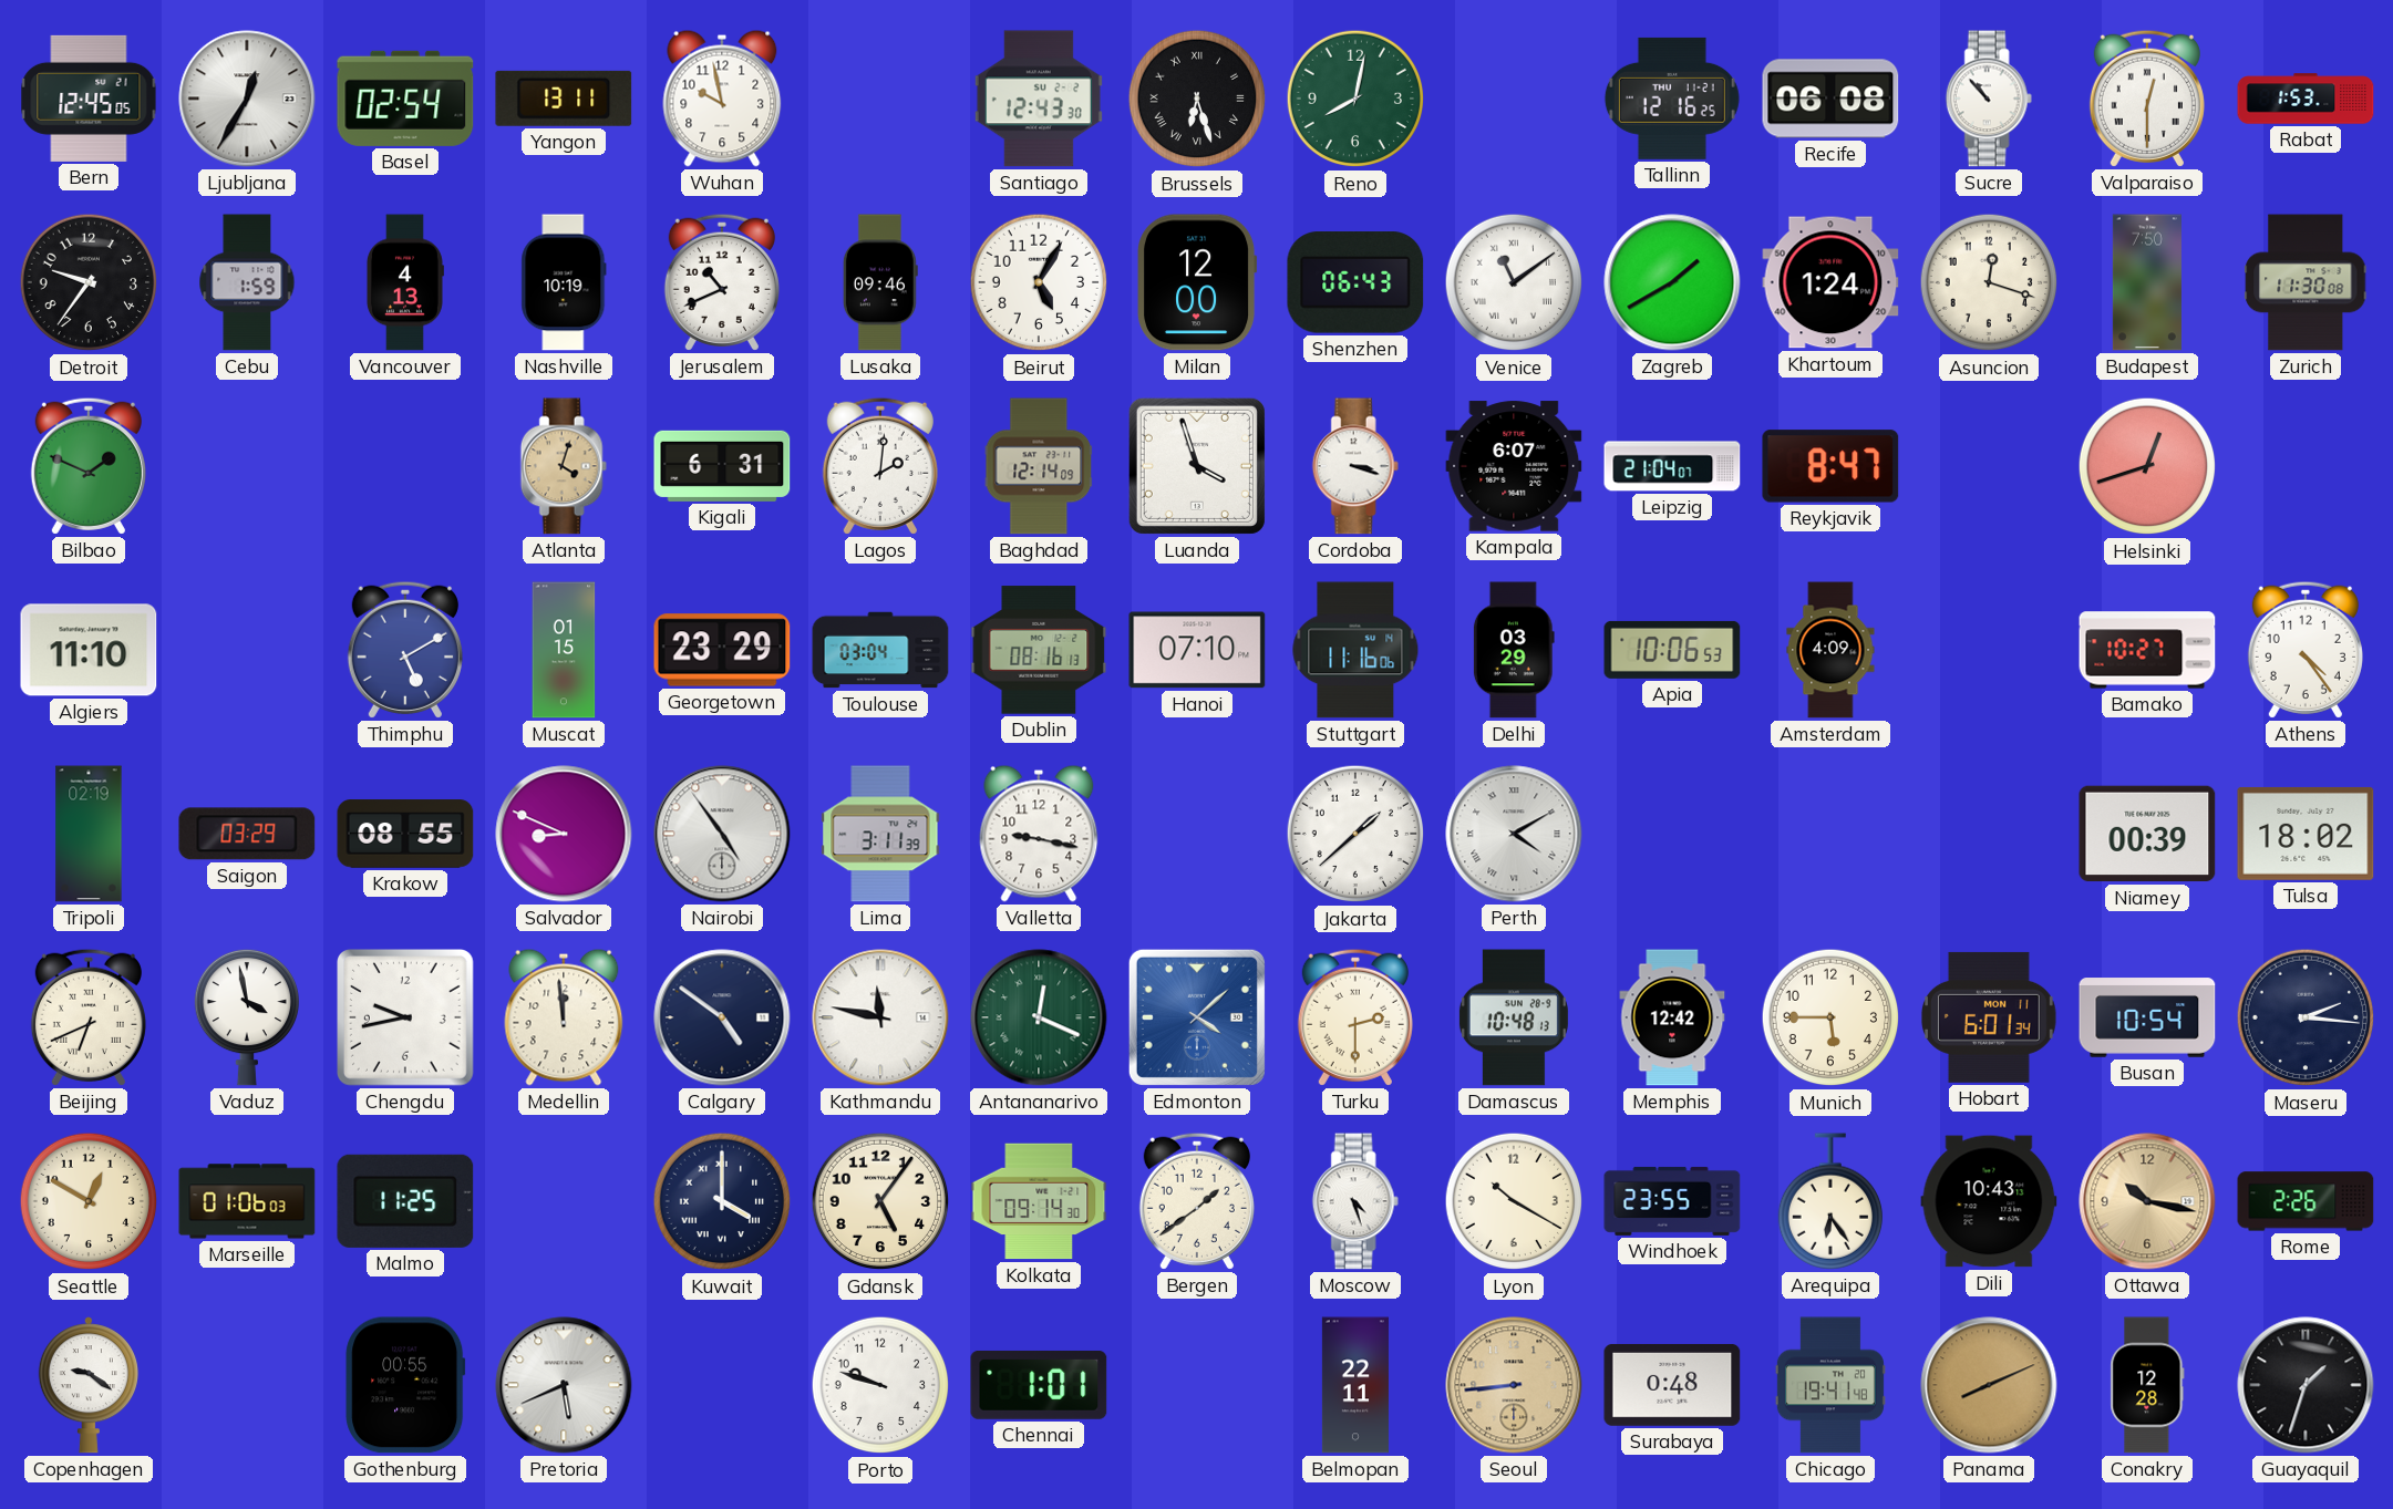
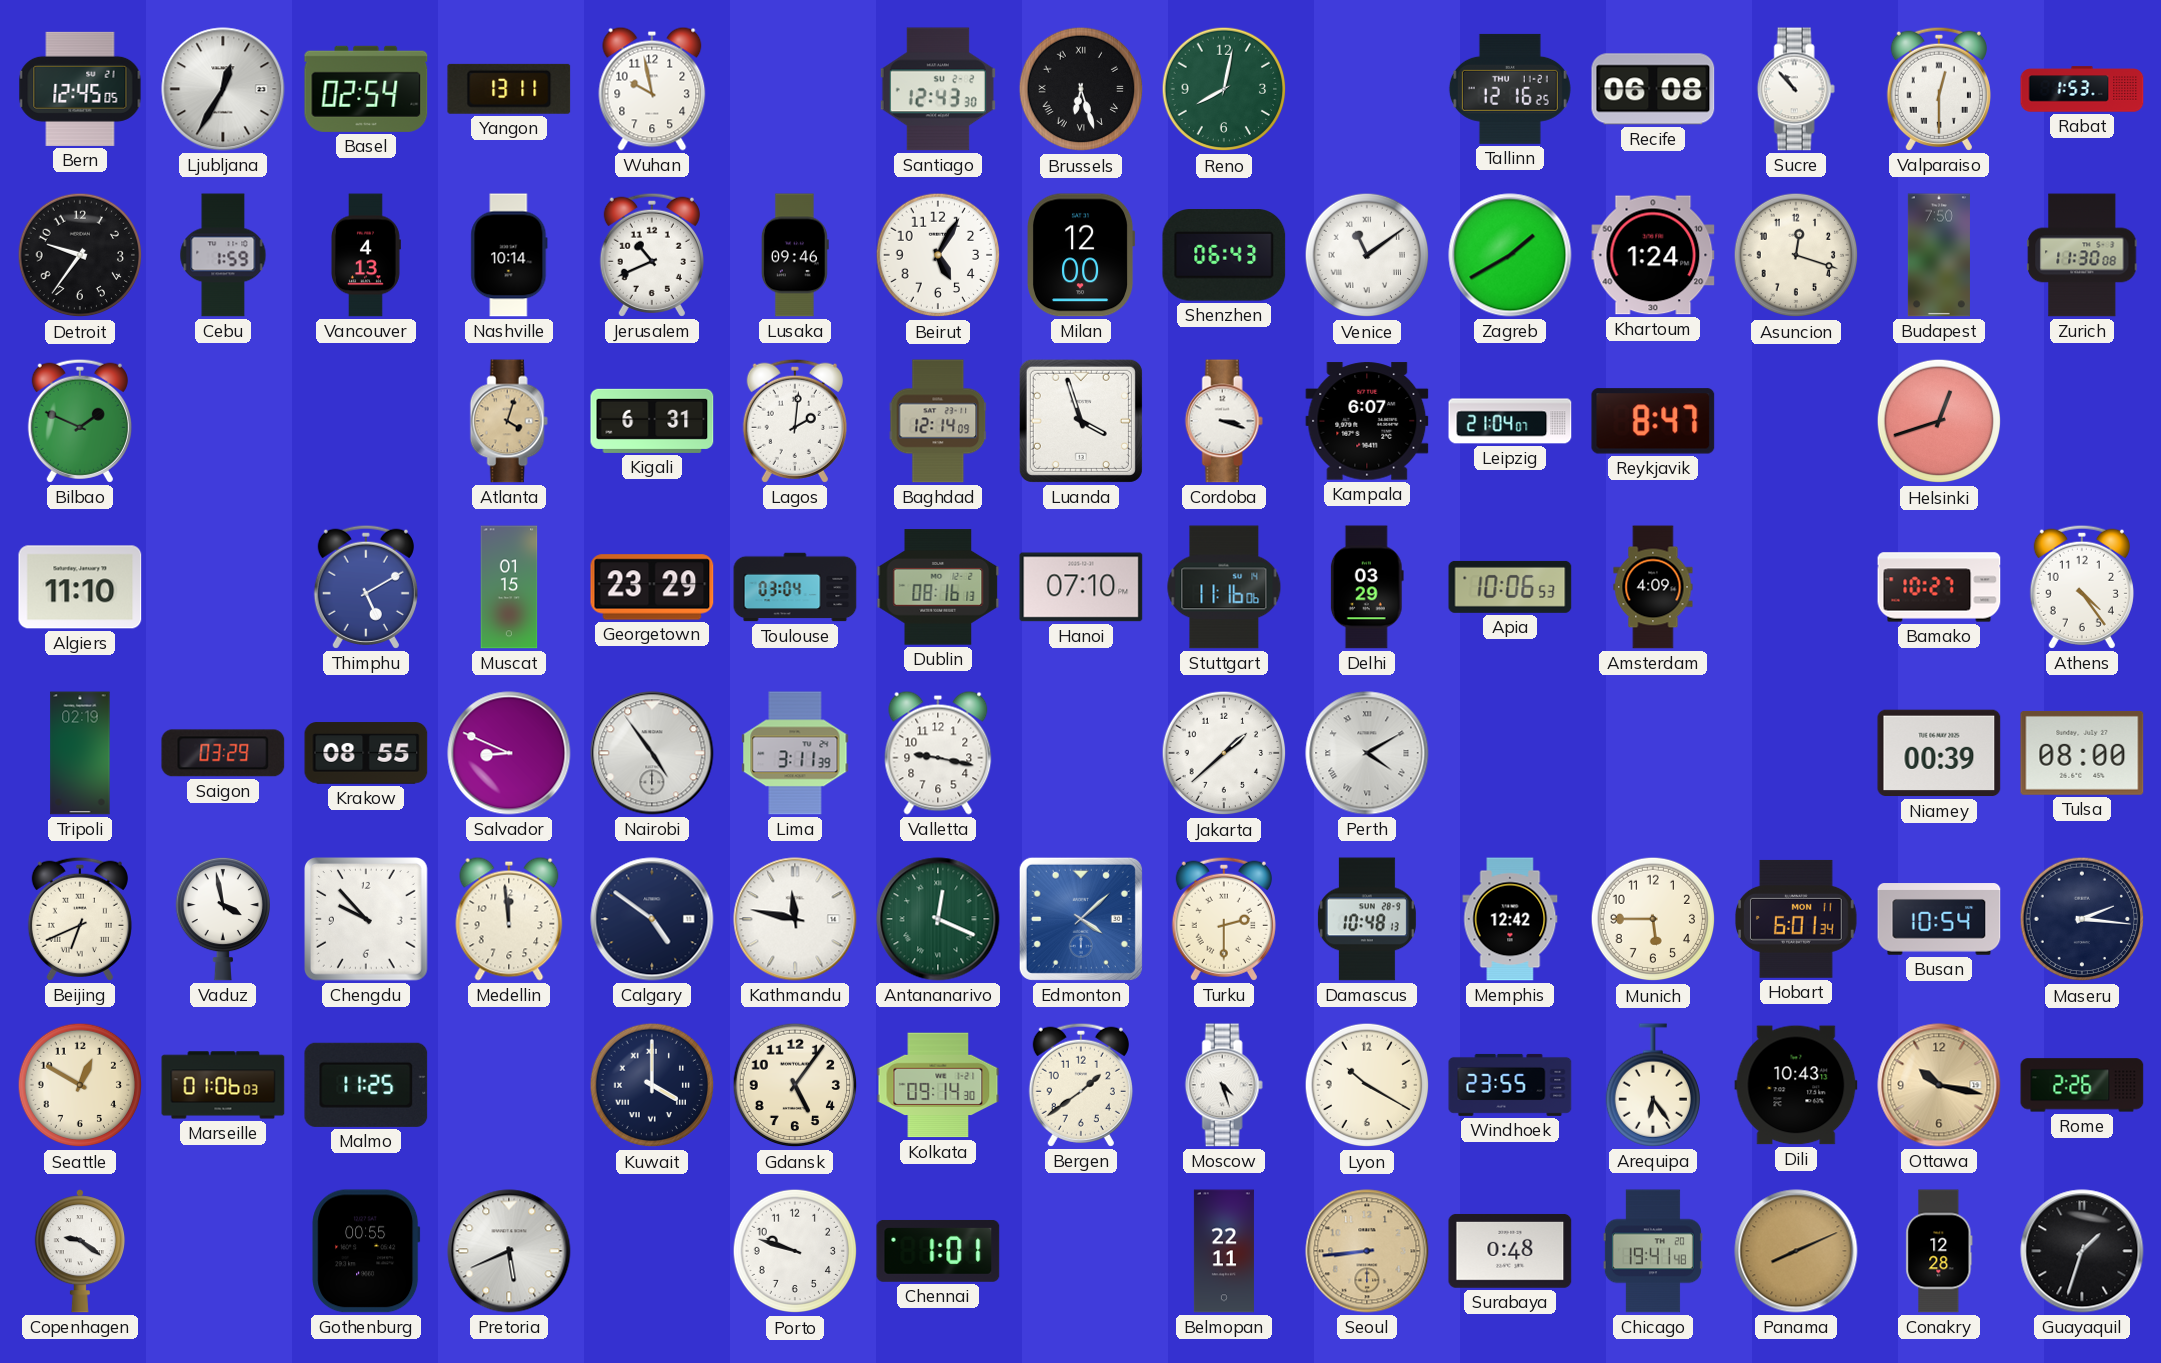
Nashville: 10:19 -> 10:14
Tulsa: 18:02 -> 08:00
Chengdu: 9:43 -> 9:53
